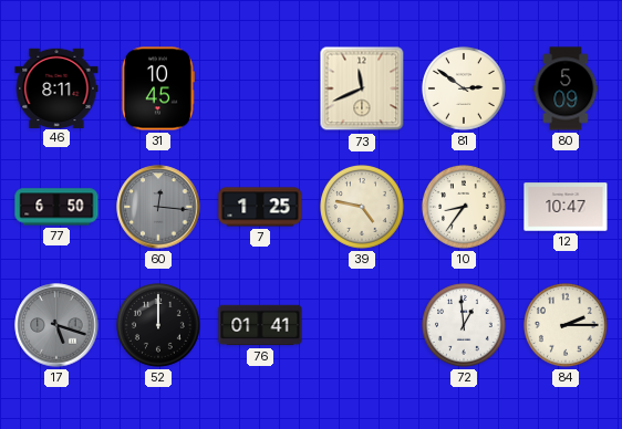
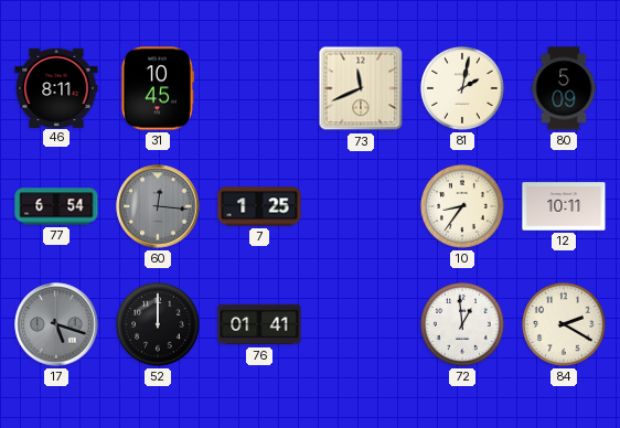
81: 2:51 -> 2:02
77: 6:50 -> 6:54
39: 4:47 -> none
12: 10:47 -> 10:11
84: 2:15 -> 2:20
